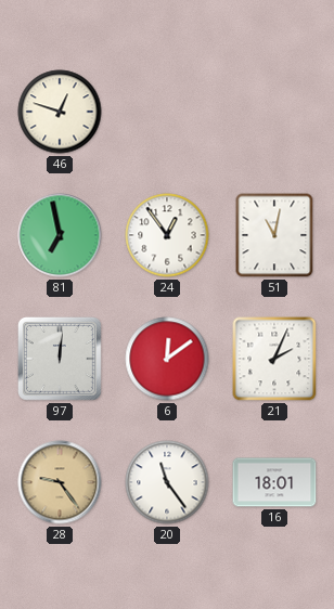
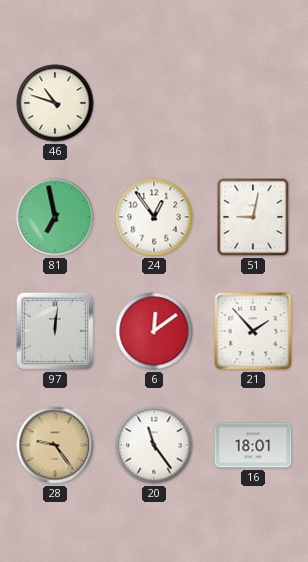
46: 12:48 -> 10:48
51: 11:02 -> 9:02
21: 2:04 -> 1:53
